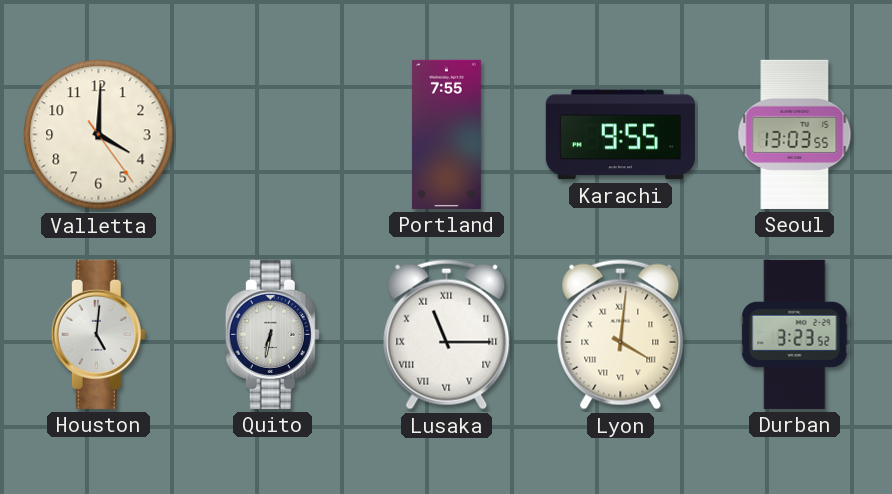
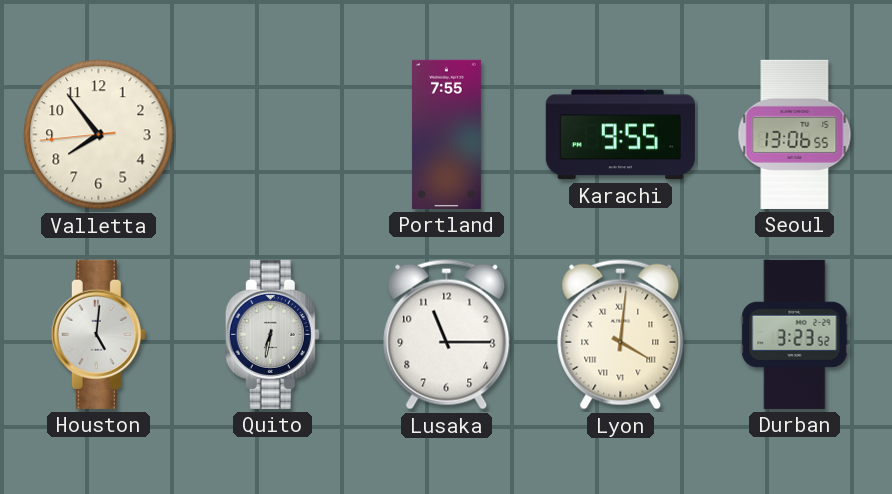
Valletta: 4:00 -> 7:53
Seoul: 13:03 -> 13:06
Lusaka numerals: Roman -> Arabic
